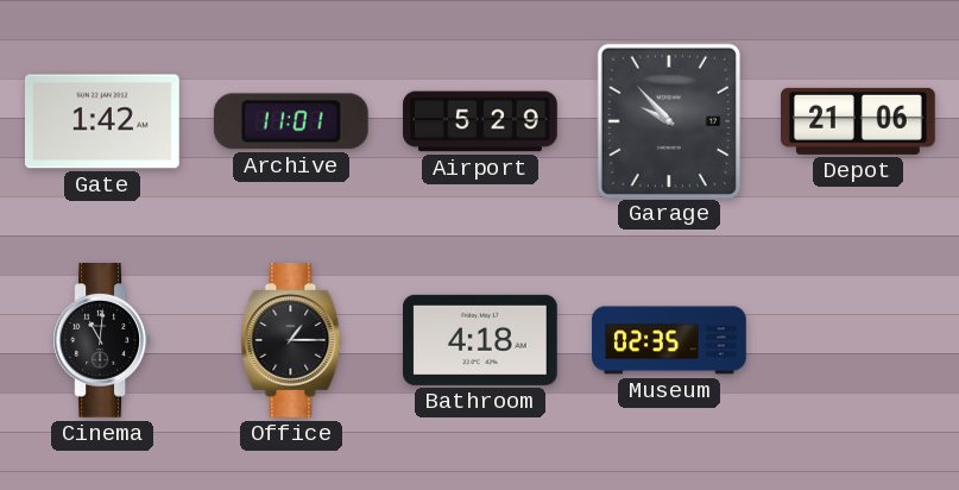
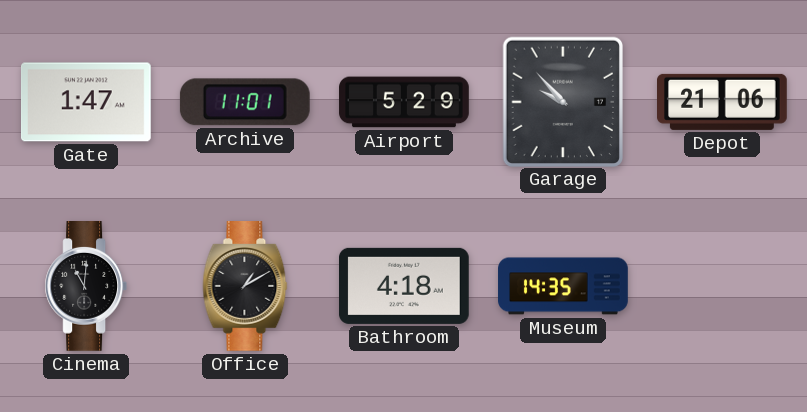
Gate: 1:42 -> 1:47
Office: 1:15 -> 1:10
Museum: 02:35 -> 14:35
